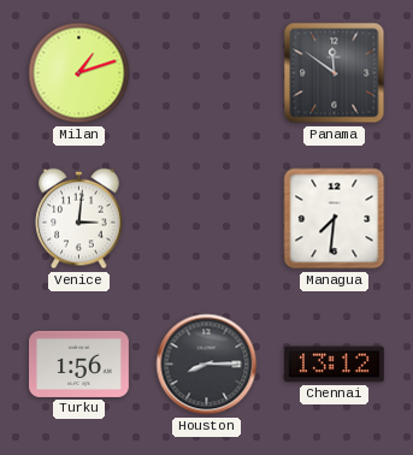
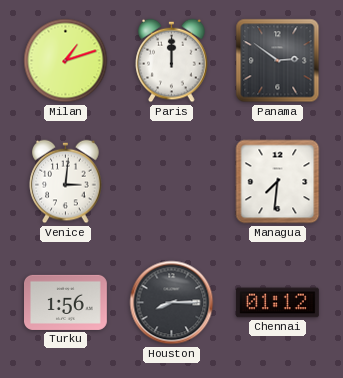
Paris: none -> 12:00
Panama: 11:51 -> 2:51
Chennai: 13:12 -> 01:12
